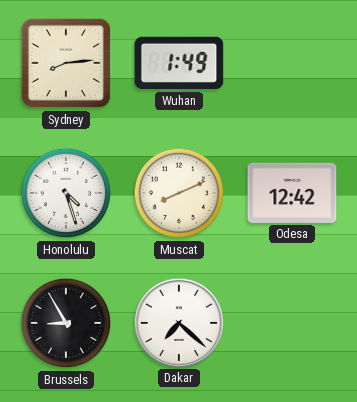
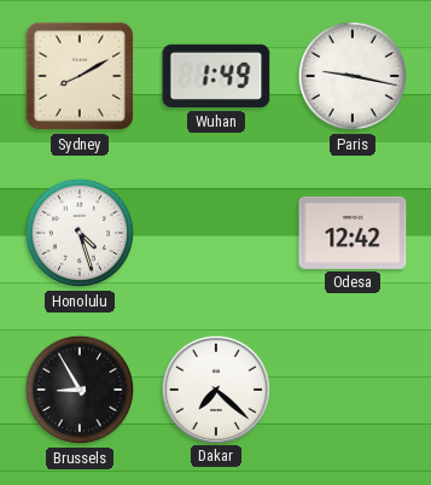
Sydney: 8:14 -> 8:10
Paris: none -> 9:17
Muscat: 8:11 -> none
